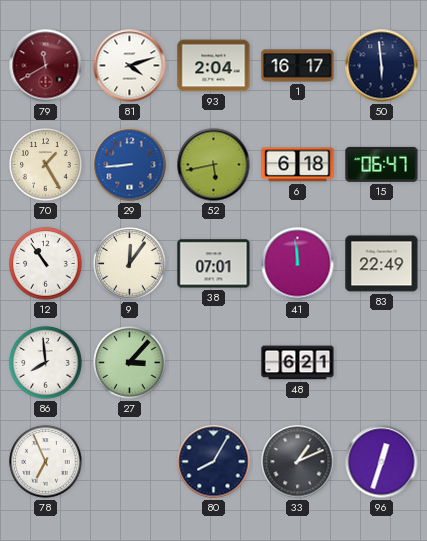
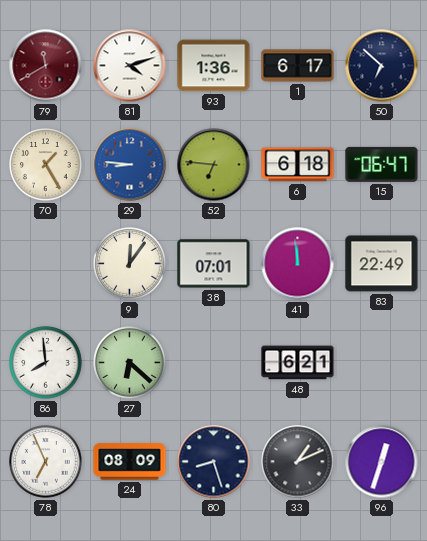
93: 2:04 -> 1:36
1: 16:17 -> 6:17
50: 5:59 -> 6:52
29: 8:44 -> 8:46
52: 5:43 -> 6:46
12: 10:54 -> none
27: 3:07 -> 6:22
24: none -> 08:09
80: 8:05 -> 8:27
